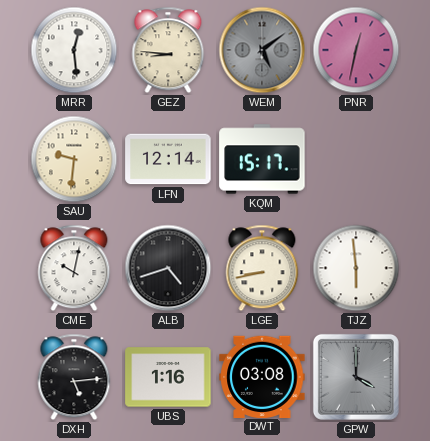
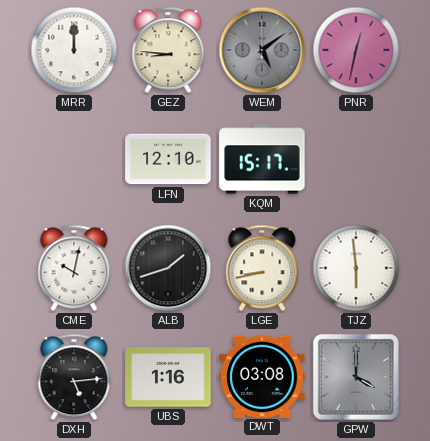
MRR: 12:29 -> 12:00
SAU: 9:31 -> none
LFN: 12:14 -> 12:10
ALB: 4:42 -> 1:42
